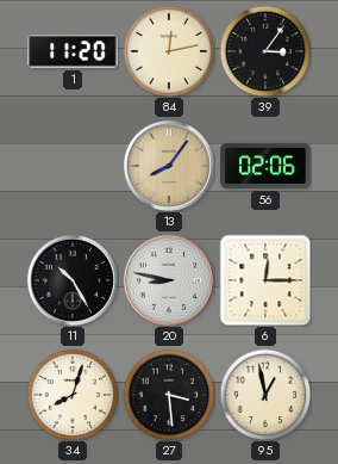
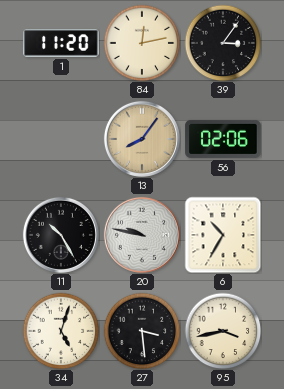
20: 8:47 -> 9:47
6: 12:15 -> 10:35
34: 8:03 -> 5:03
95: 12:58 -> 3:43
